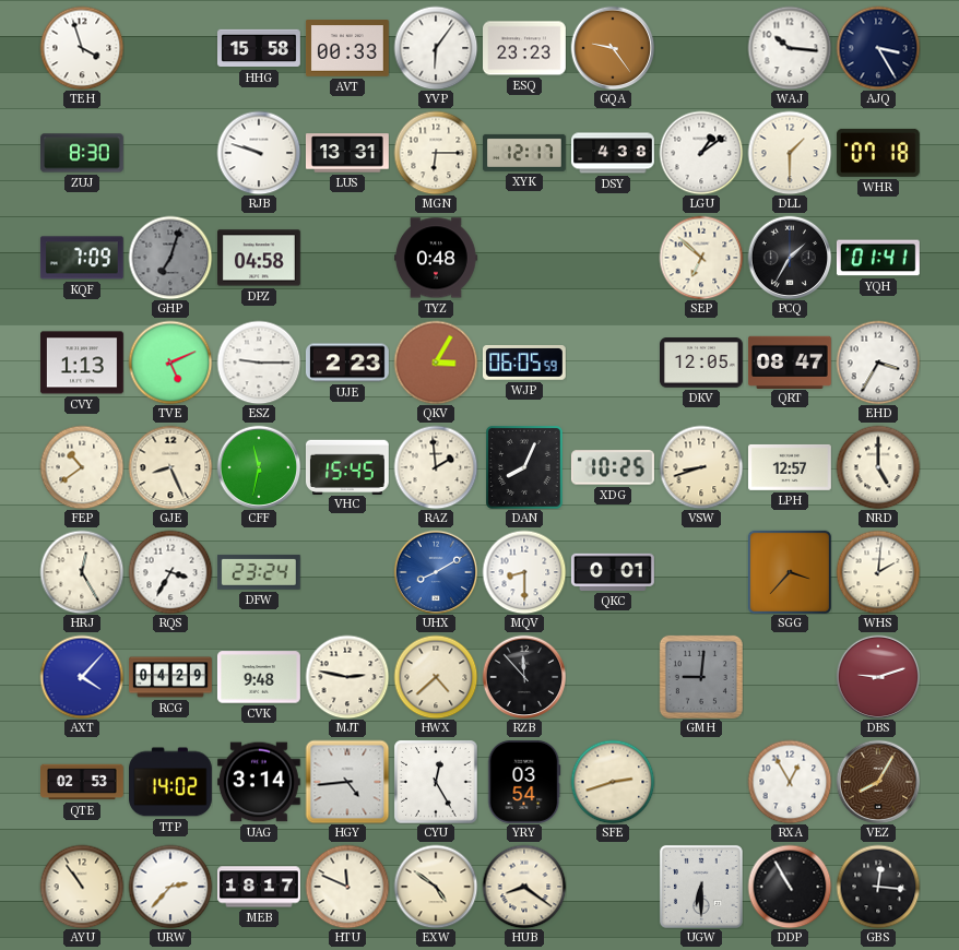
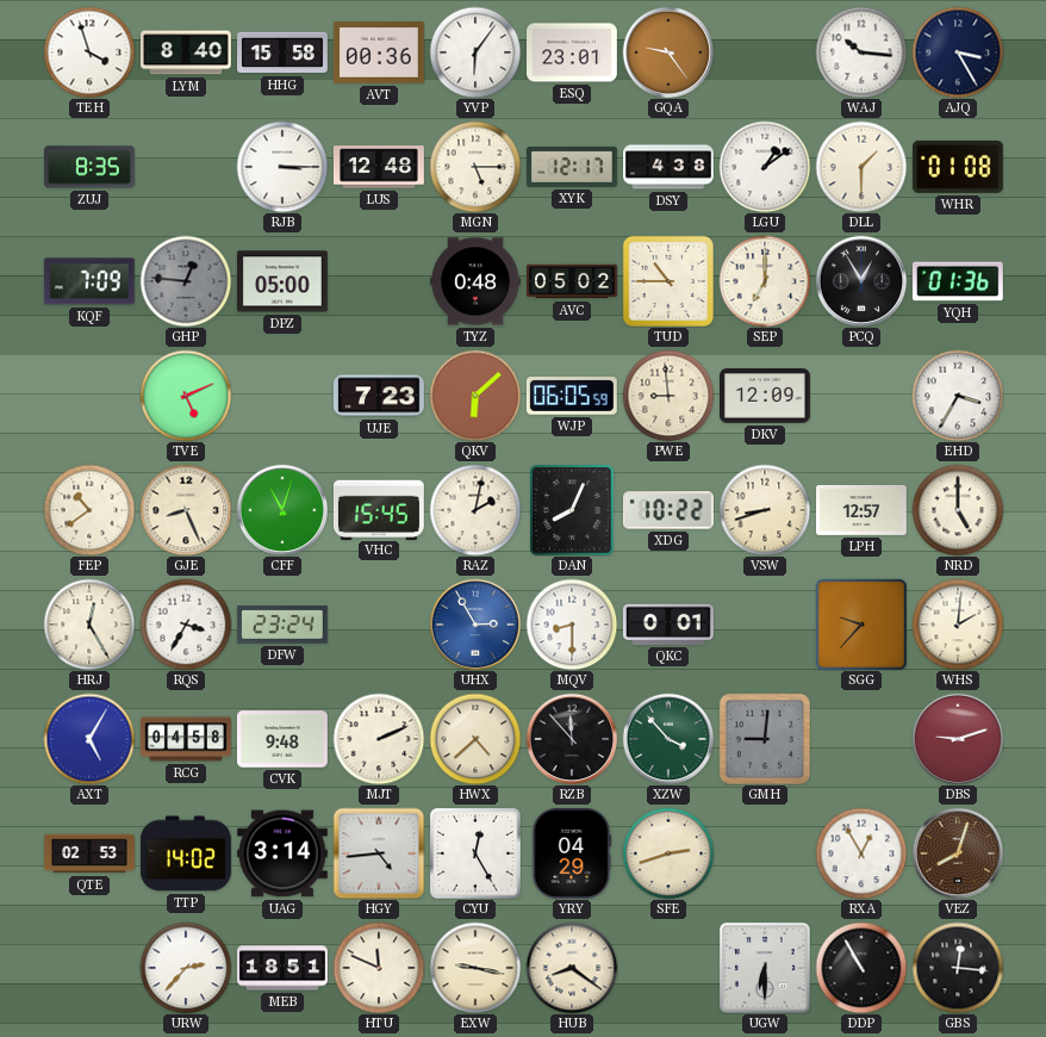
LYM: none -> 8:40
AVT: 00:33 -> 00:36
ESQ: 23:23 -> 23:01
ZUJ: 8:30 -> 8:35
RJB: 9:48 -> 3:15
LUS: 13:31 -> 12:48
MGN: 6:15 -> 5:15
WHR: 07:18 -> 01:08
GHP: 7:03 -> 12:46
DPZ: 04:58 -> 05:00
AVC: none -> 05:02
TUD: none -> 10:45
SEP: 6:52 -> 7:00
PCQ: 1:35 -> 12:55
YQH: 01:41 -> 01:36
CVY: 1:13 -> none
ESZ: 9:15 -> none
UJE: 2:23 -> 7:23
QKV: 3:05 -> 6:08
PWE: none -> 8:59
DKV: 12:05 -> 12:09
QRT: 08:47 -> none
CFF: 11:32 -> 11:03
RAZ: 1:59 -> 2:02
XDG: 10:25 -> 10:22
UHX: 8:10 -> 2:55
SGG: 3:37 -> 9:37
AXT: 4:07 -> 5:05
RCG: 04:29 -> 04:58
MJT: 2:47 -> 2:11
XZW: none -> 3:53
YRY: 03:54 -> 04:29
VEZ: 8:05 -> 8:03
AYU: 10:54 -> none
MEB: 18:17 -> 18:51
EXW: 4:51 -> 9:17
